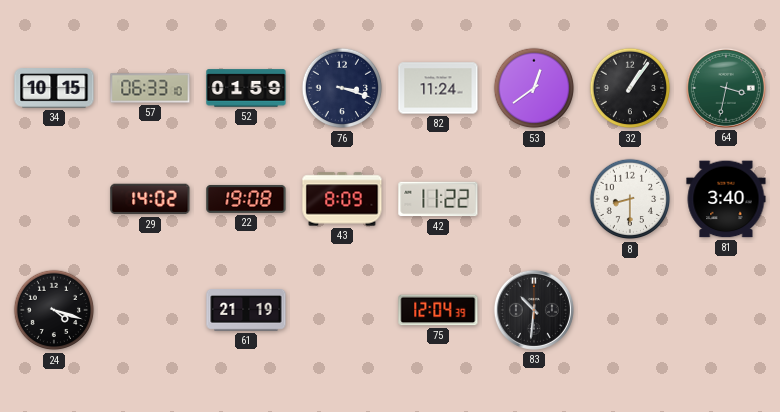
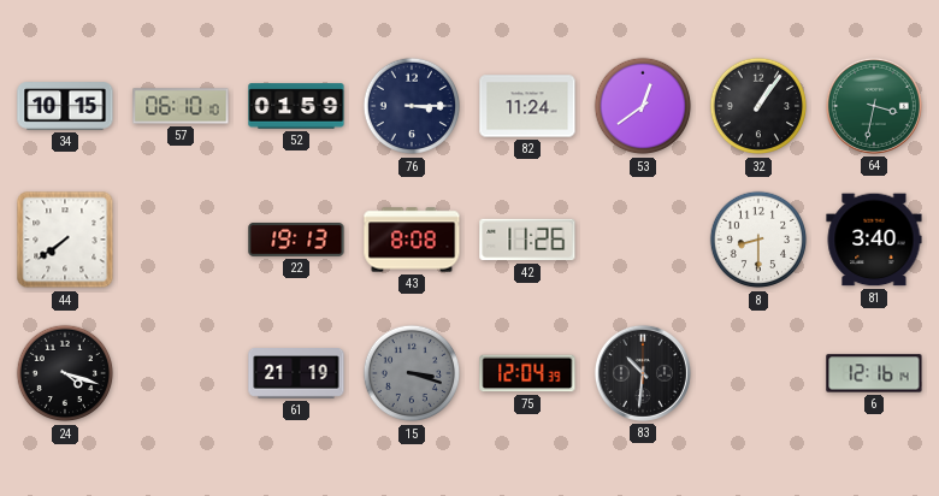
57: 06:33 -> 06:10
76: 3:18 -> 3:15
44: none -> 7:39
29: 14:02 -> none
22: 19:08 -> 19:13
43: 8:09 -> 8:08
42: 11:22 -> 11:26
15: none -> 3:18
6: none -> 12:16
